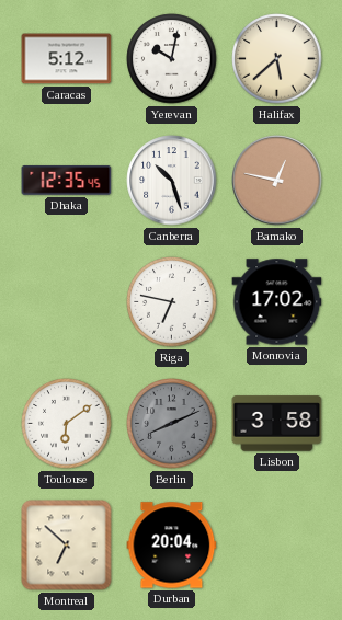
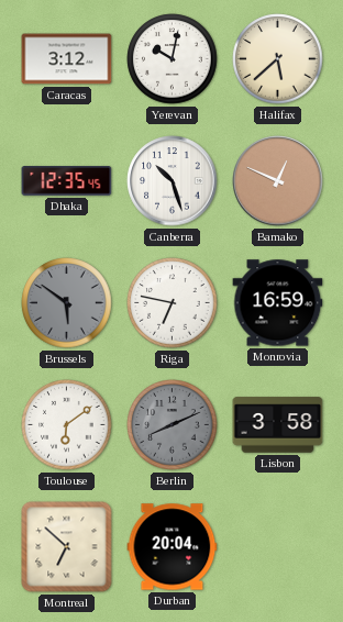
Caracas: 5:12 -> 3:12
Bamako: 12:47 -> 12:49
Brussels: none -> 5:51
Monrovia: 17:02 -> 16:59
